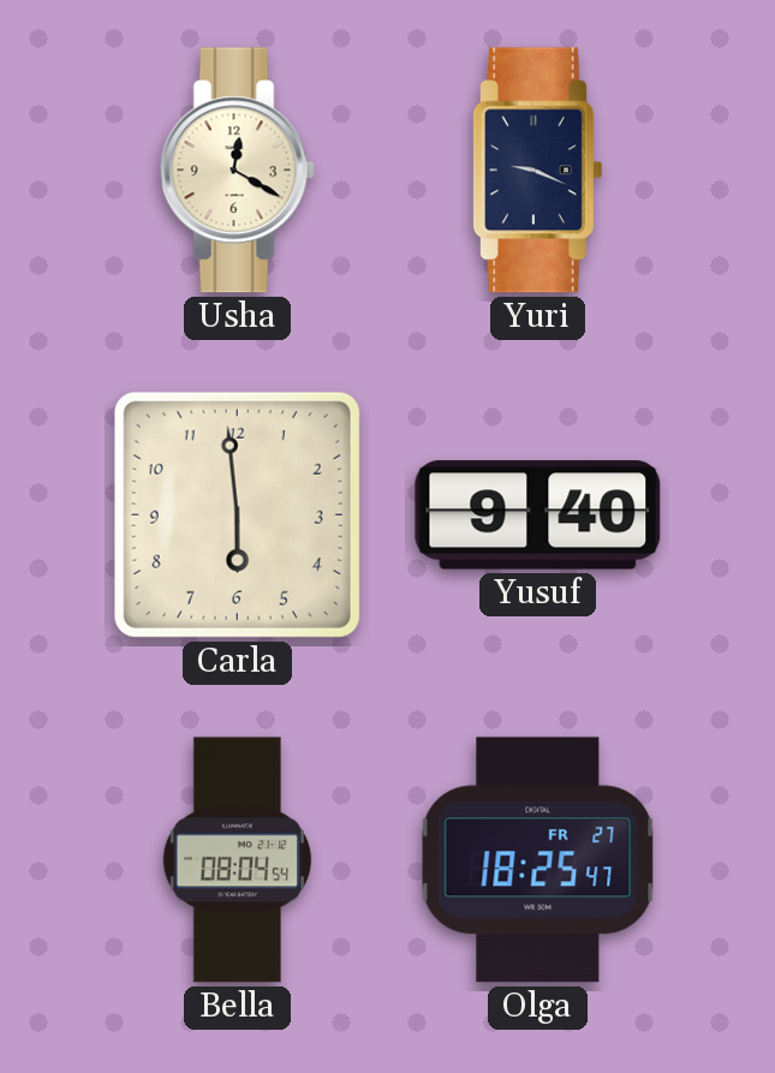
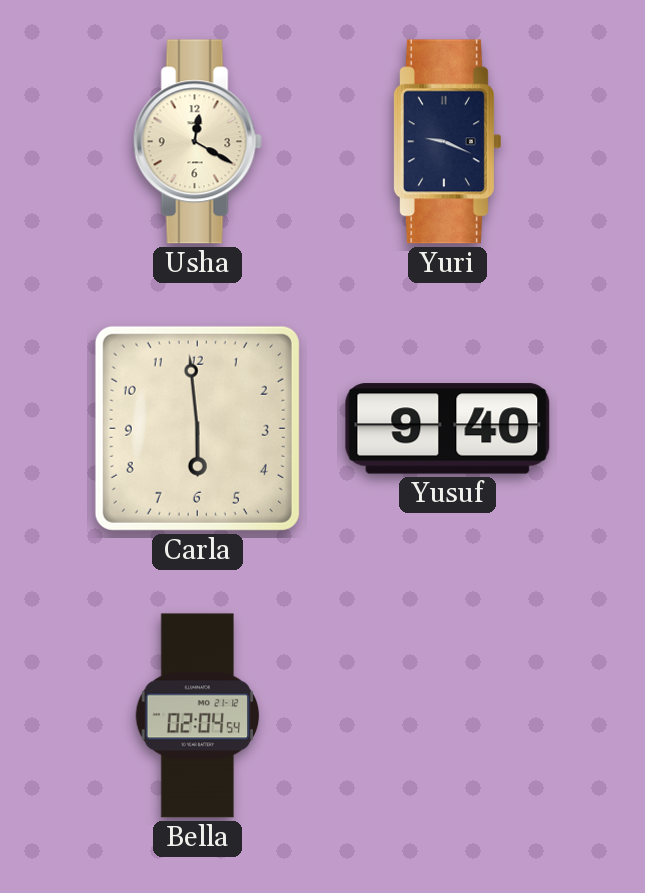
Bella: 08:04 -> 02:04
Olga: 18:25 -> none
